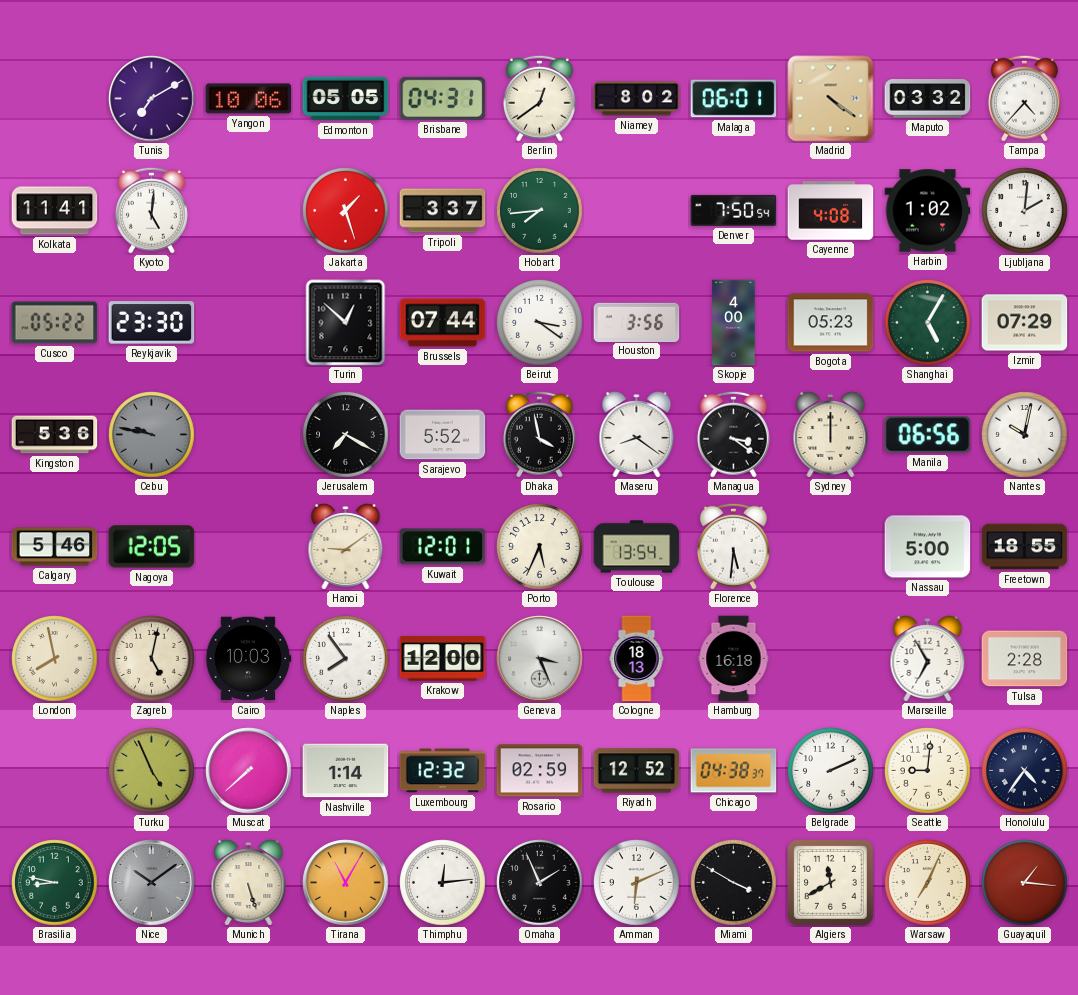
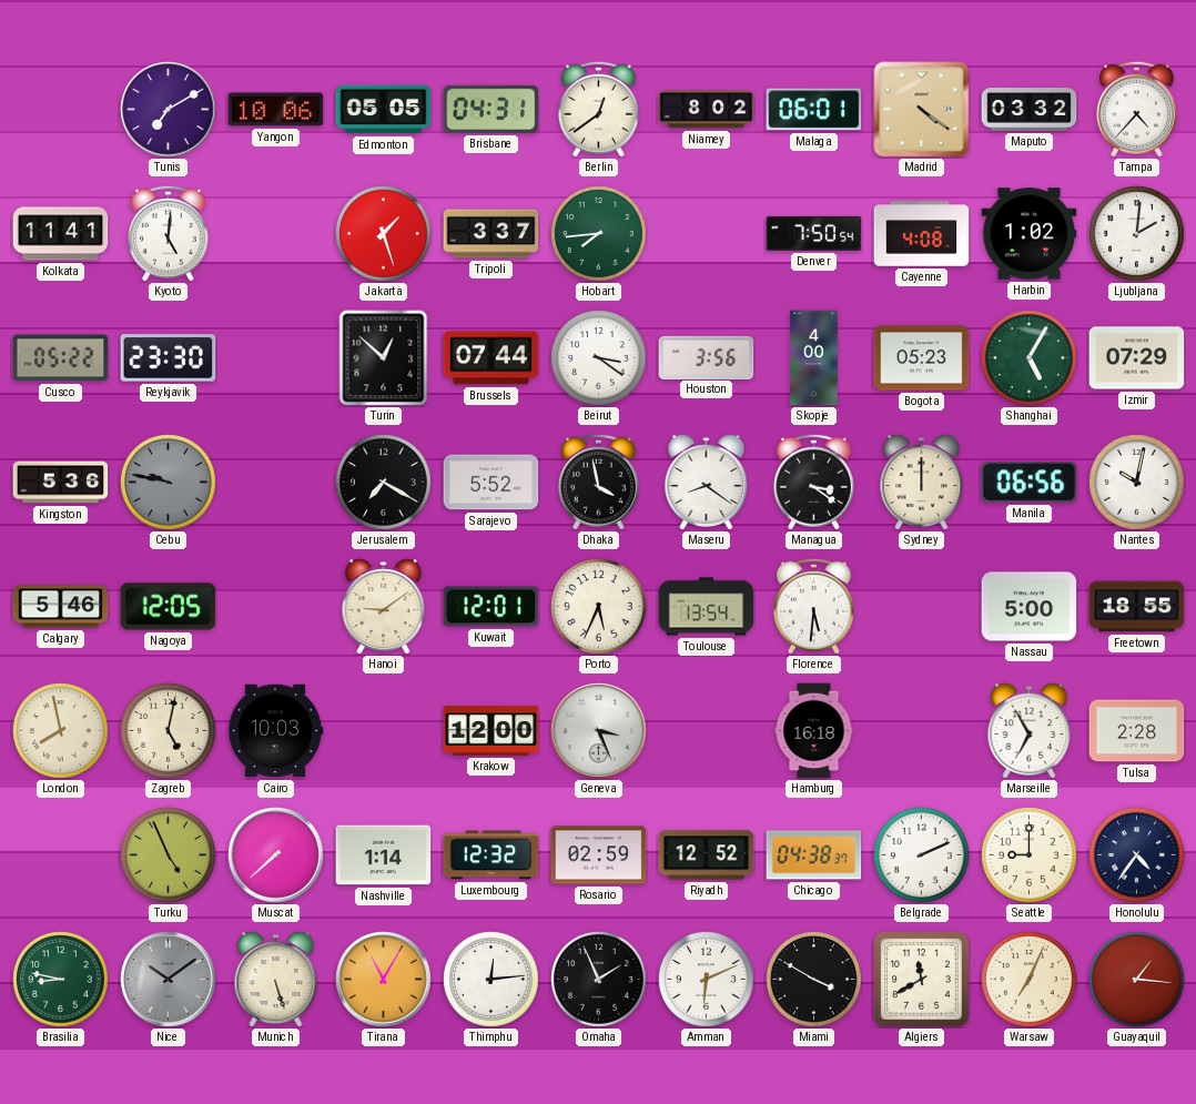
Naples: 7:54 -> none
Cologne: 18:13 -> none
Seattle: 9:01 -> 9:00
